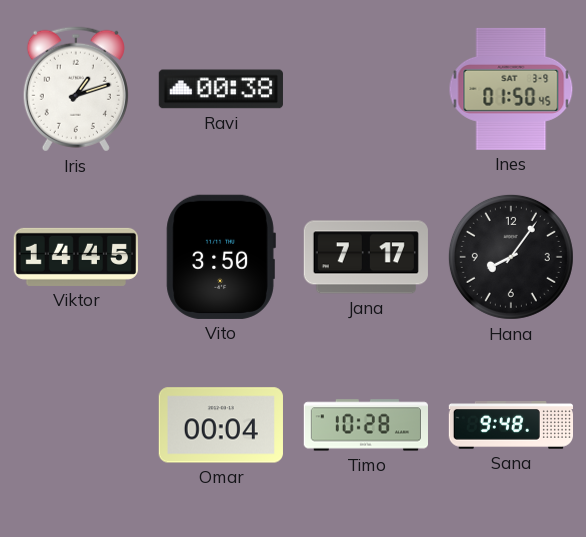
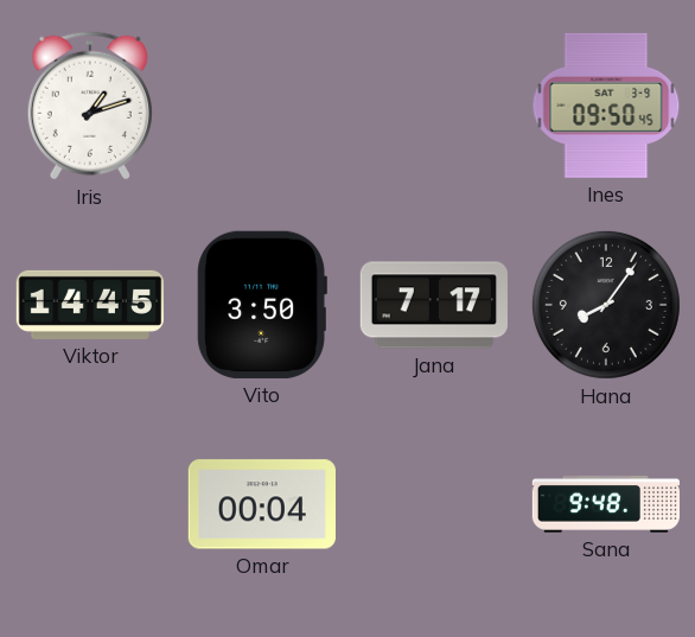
Ravi: 00:38 -> none
Ines: 01:50 -> 09:50
Timo: 10:28 -> none
